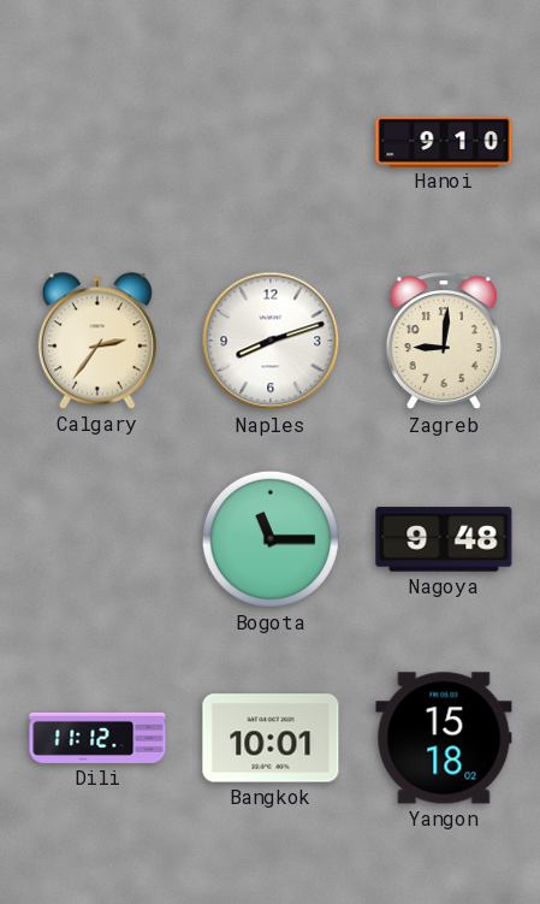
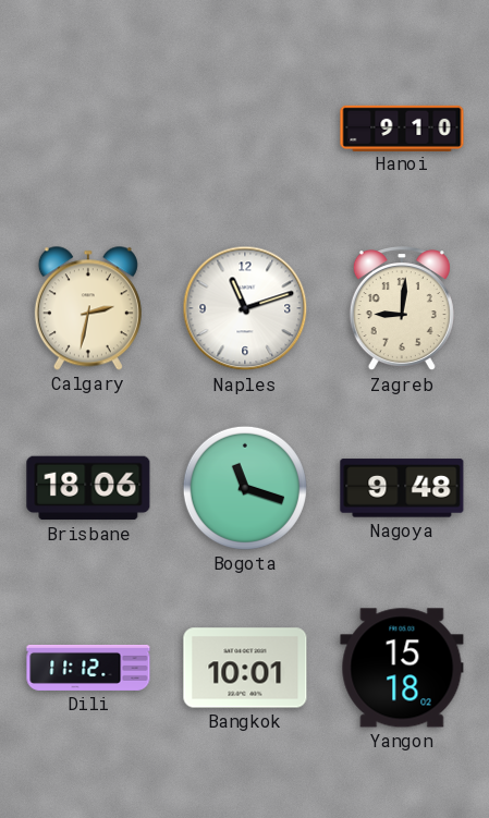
Calgary: 2:36 -> 2:32
Naples: 8:12 -> 11:12
Brisbane: none -> 18:06
Bogota: 11:15 -> 11:18
